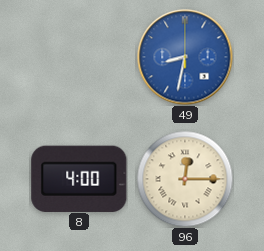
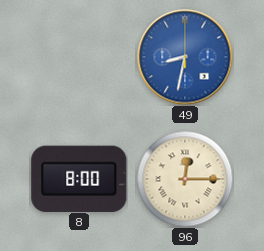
8: 4:00 -> 8:00
